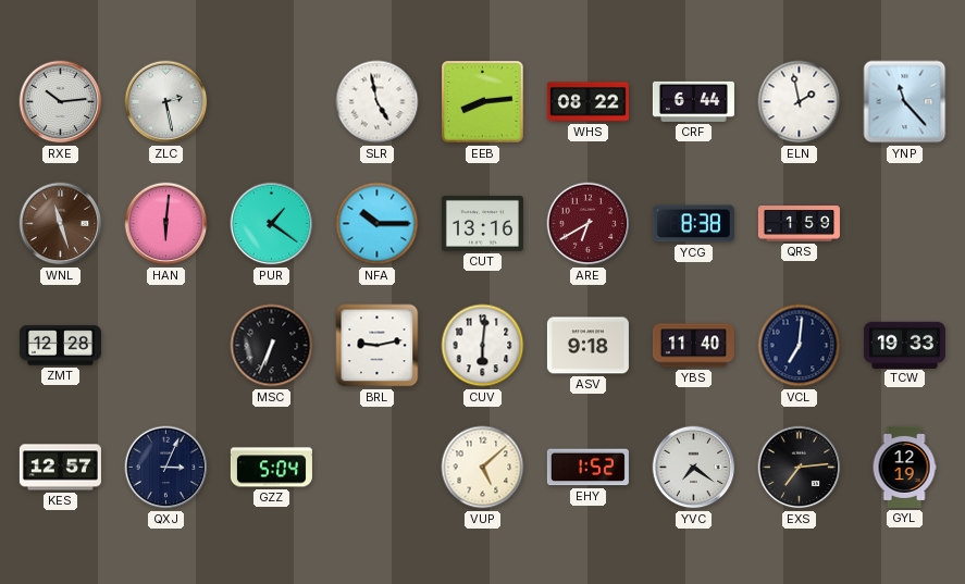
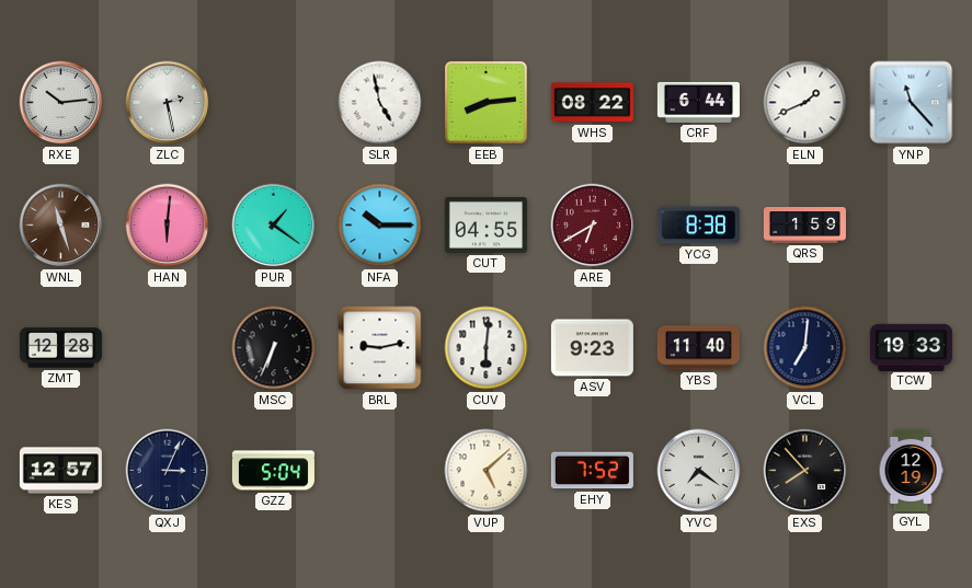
ELN: 1:58 -> 1:41
CUT: 13:16 -> 04:55
ASV: 9:18 -> 9:23
EHY: 1:52 -> 7:52
EXS: 7:14 -> 7:53
